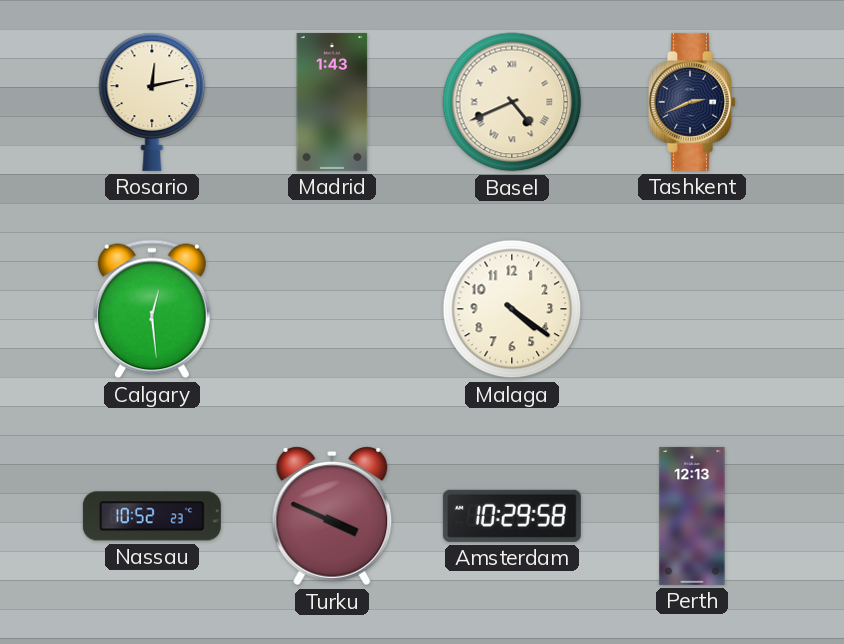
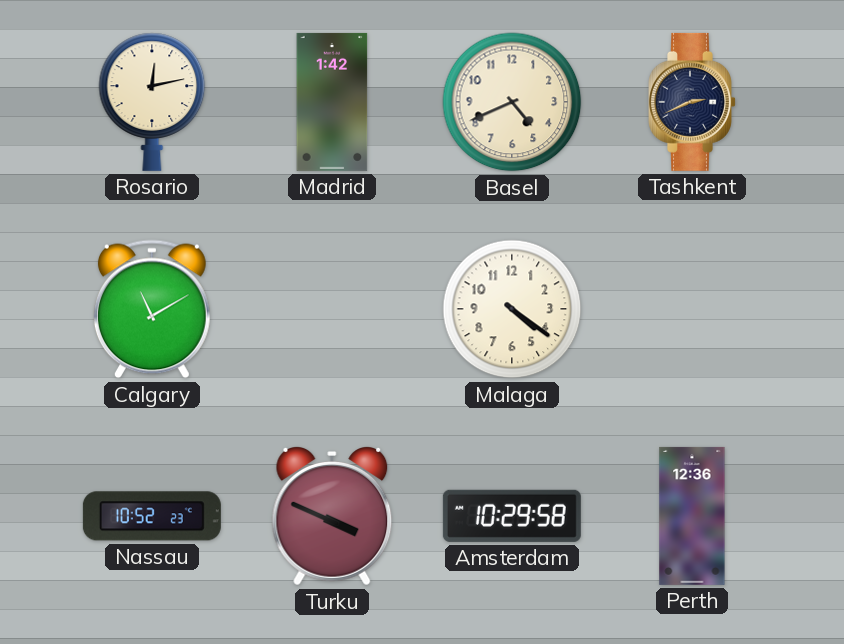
Madrid: 1:43 -> 1:42
Basel numerals: Roman -> Arabic
Calgary: 12:29 -> 11:10
Perth: 12:13 -> 12:36
